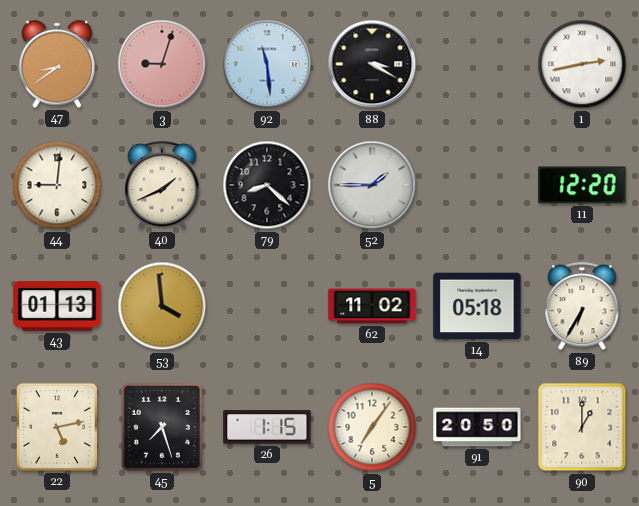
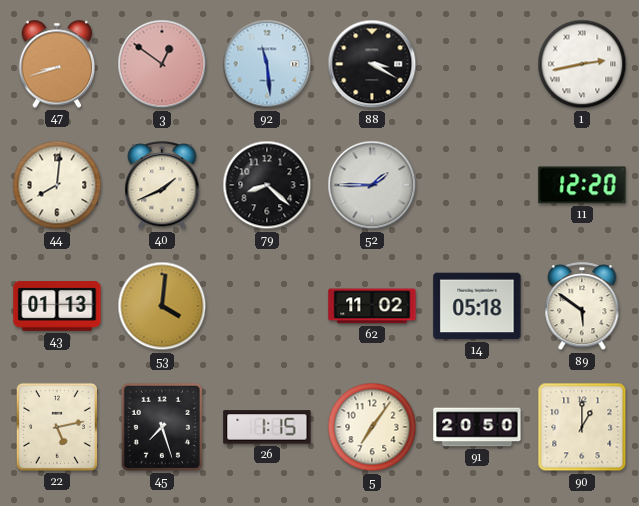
47: 8:39 -> 8:42
3: 9:03 -> 12:51
44: 9:01 -> 8:01
53: 3:59 -> 4:01
89: 6:35 -> 5:51
